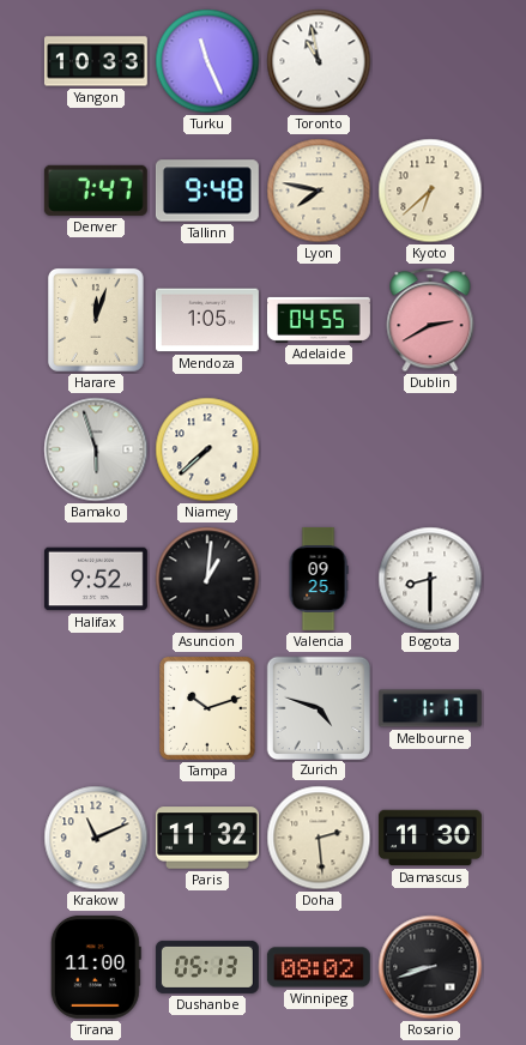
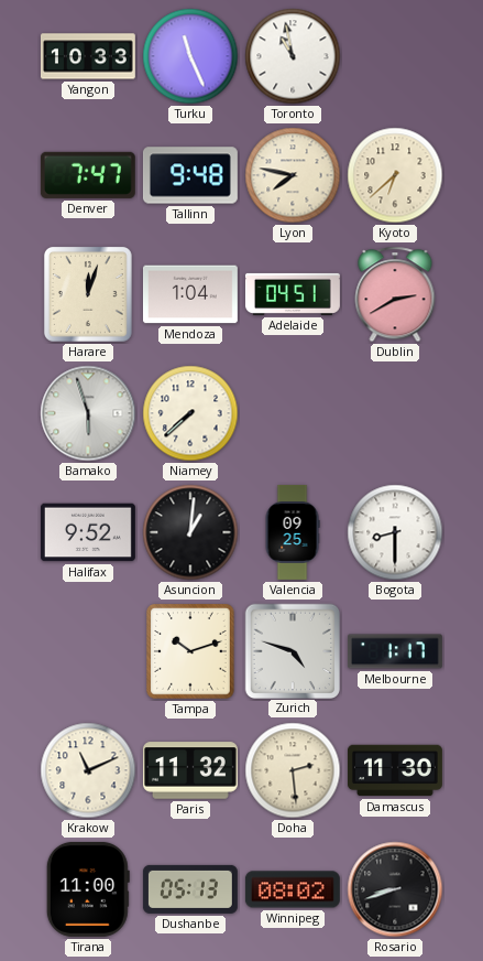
Mendoza: 1:05 -> 1:04
Adelaide: 04:55 -> 04:51
